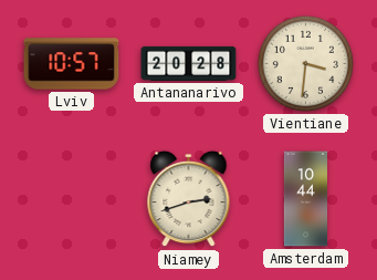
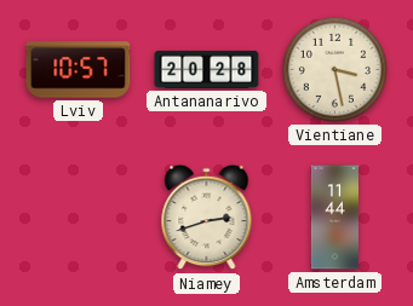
Vientiane: 3:31 -> 3:28
Amsterdam: 10:44 -> 11:44
